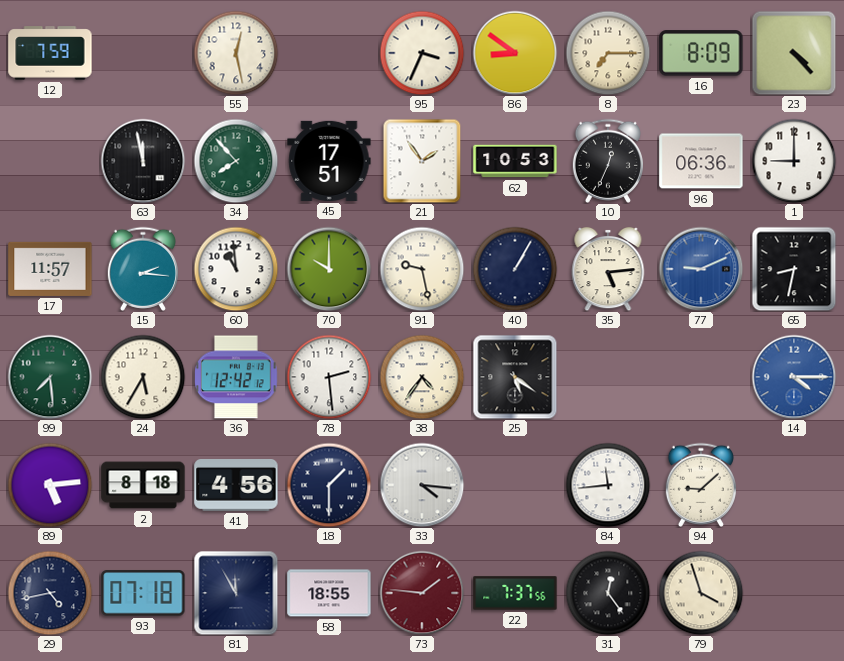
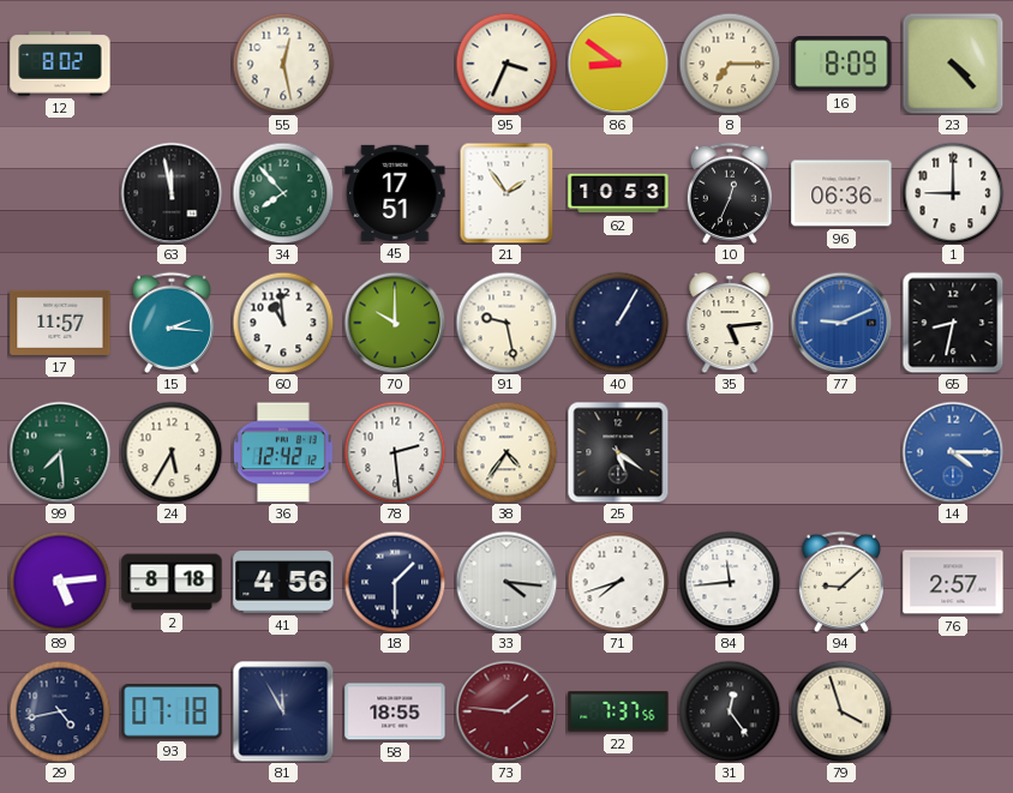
12: 7:59 -> 8:02
71: none -> 7:42
76: none -> 2:57
